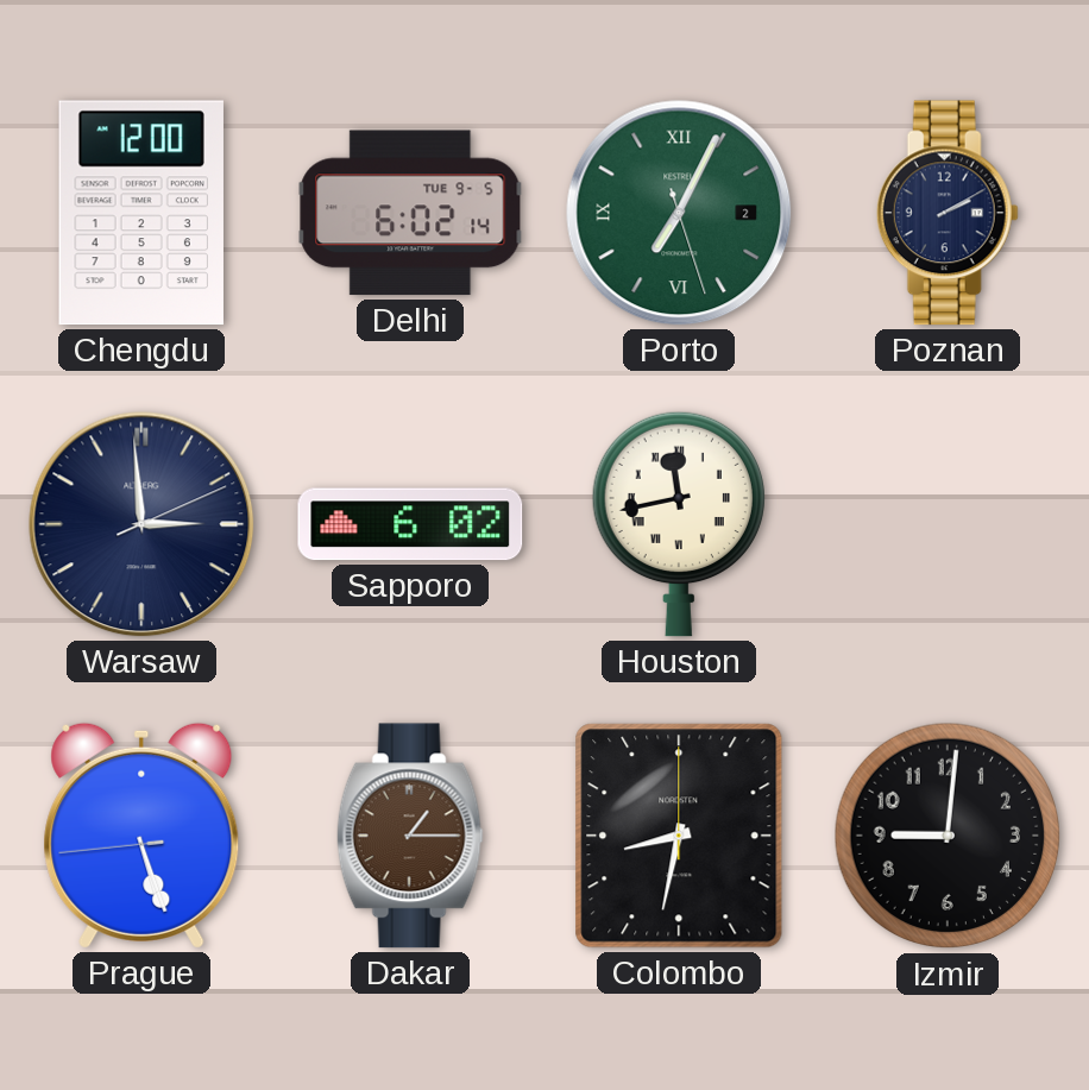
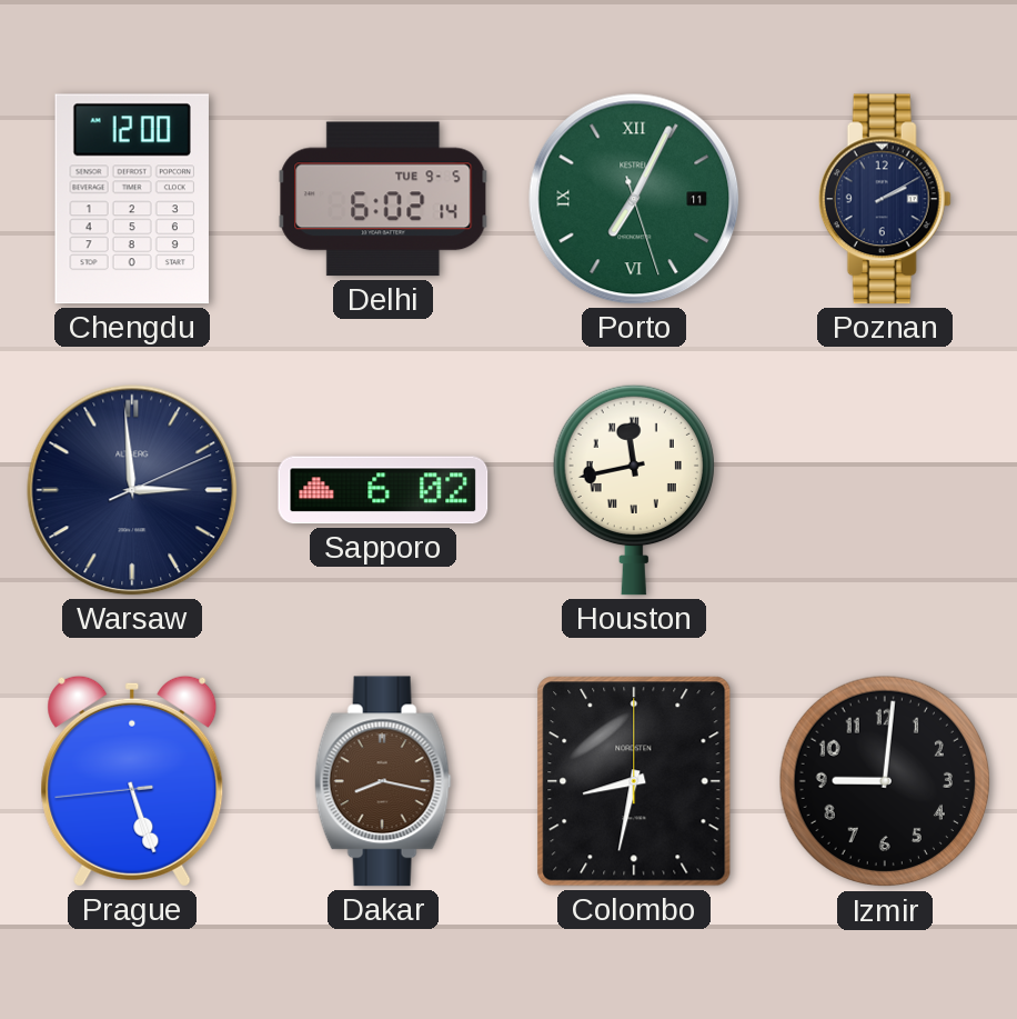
Porto date: 2 -> 11
Dakar: 1:15 -> 8:17
